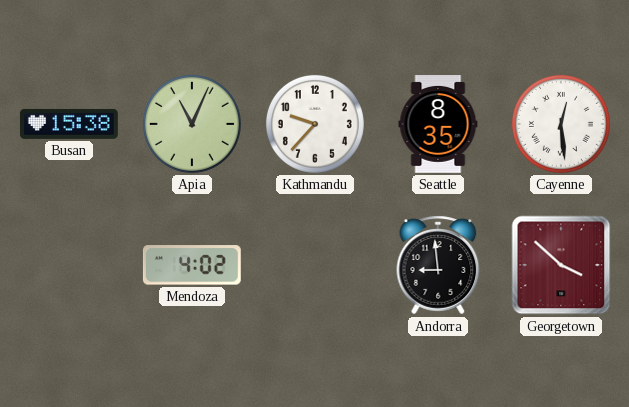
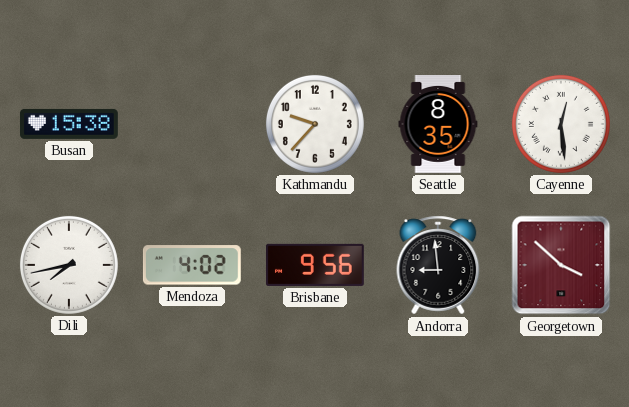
Apia: 11:04 -> none
Dili: none -> 7:43
Brisbane: none -> 9:56
